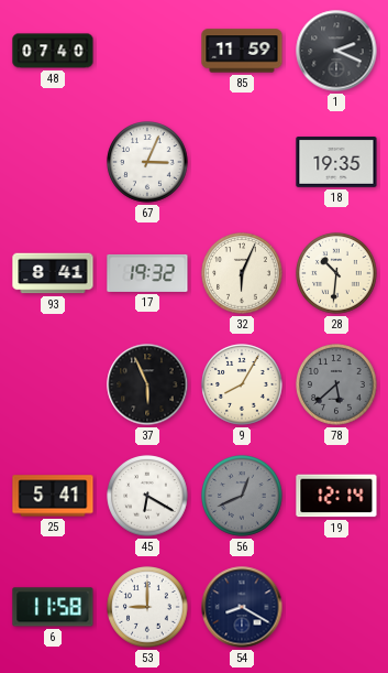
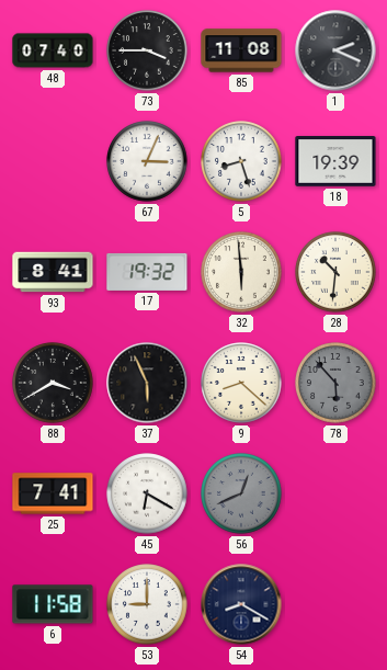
73: none -> 3:45
85: 11:59 -> 11:08
5: none -> 8:27
18: 19:35 -> 19:39
32: 6:04 -> 5:59
88: none -> 3:40
9: 8:05 -> 8:22
78: 5:38 -> 5:53
25: 5:41 -> 7:41
19: 12:14 -> none
